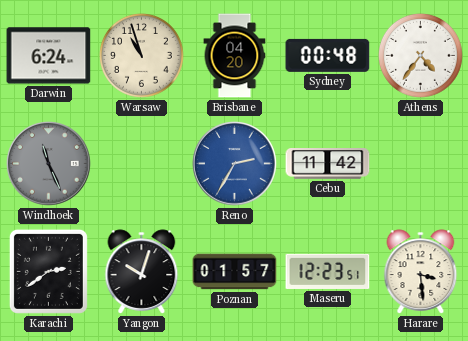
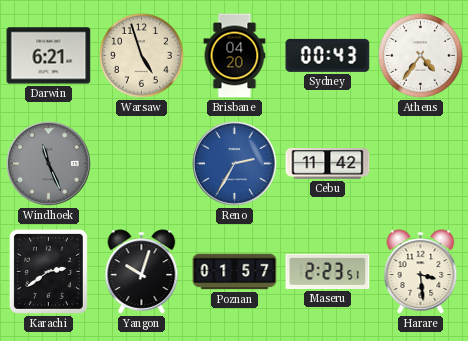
Darwin: 6:24 -> 6:21
Warsaw: 10:57 -> 4:57
Sydney: 00:48 -> 00:43
Maseru: 12:23 -> 2:23
